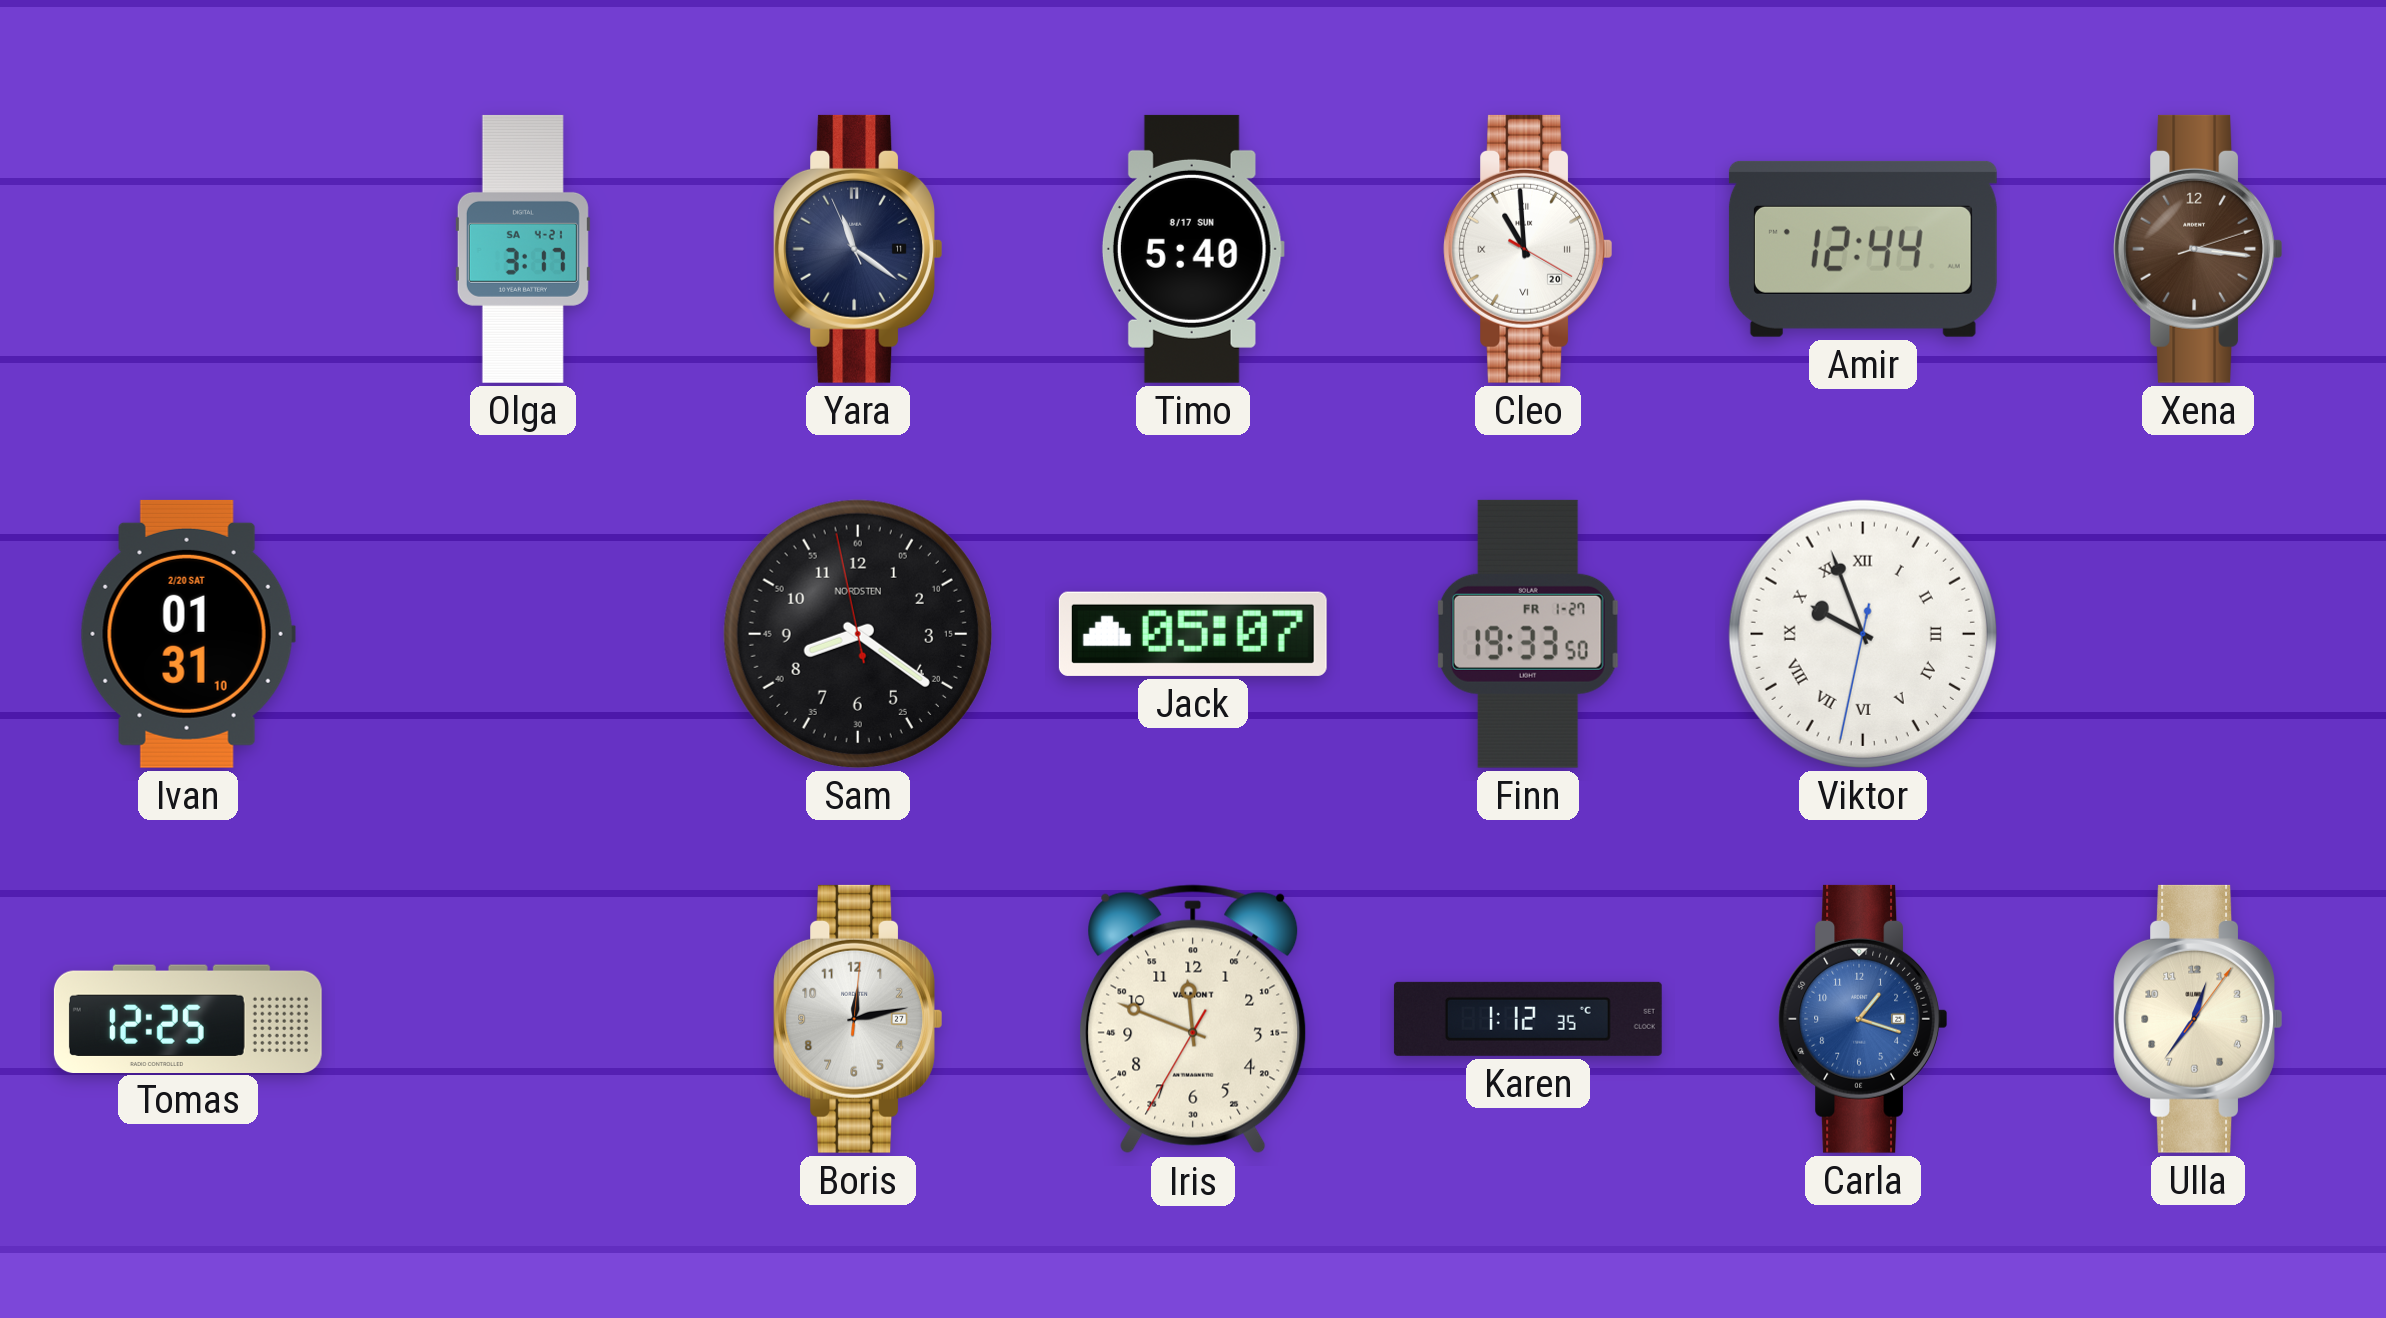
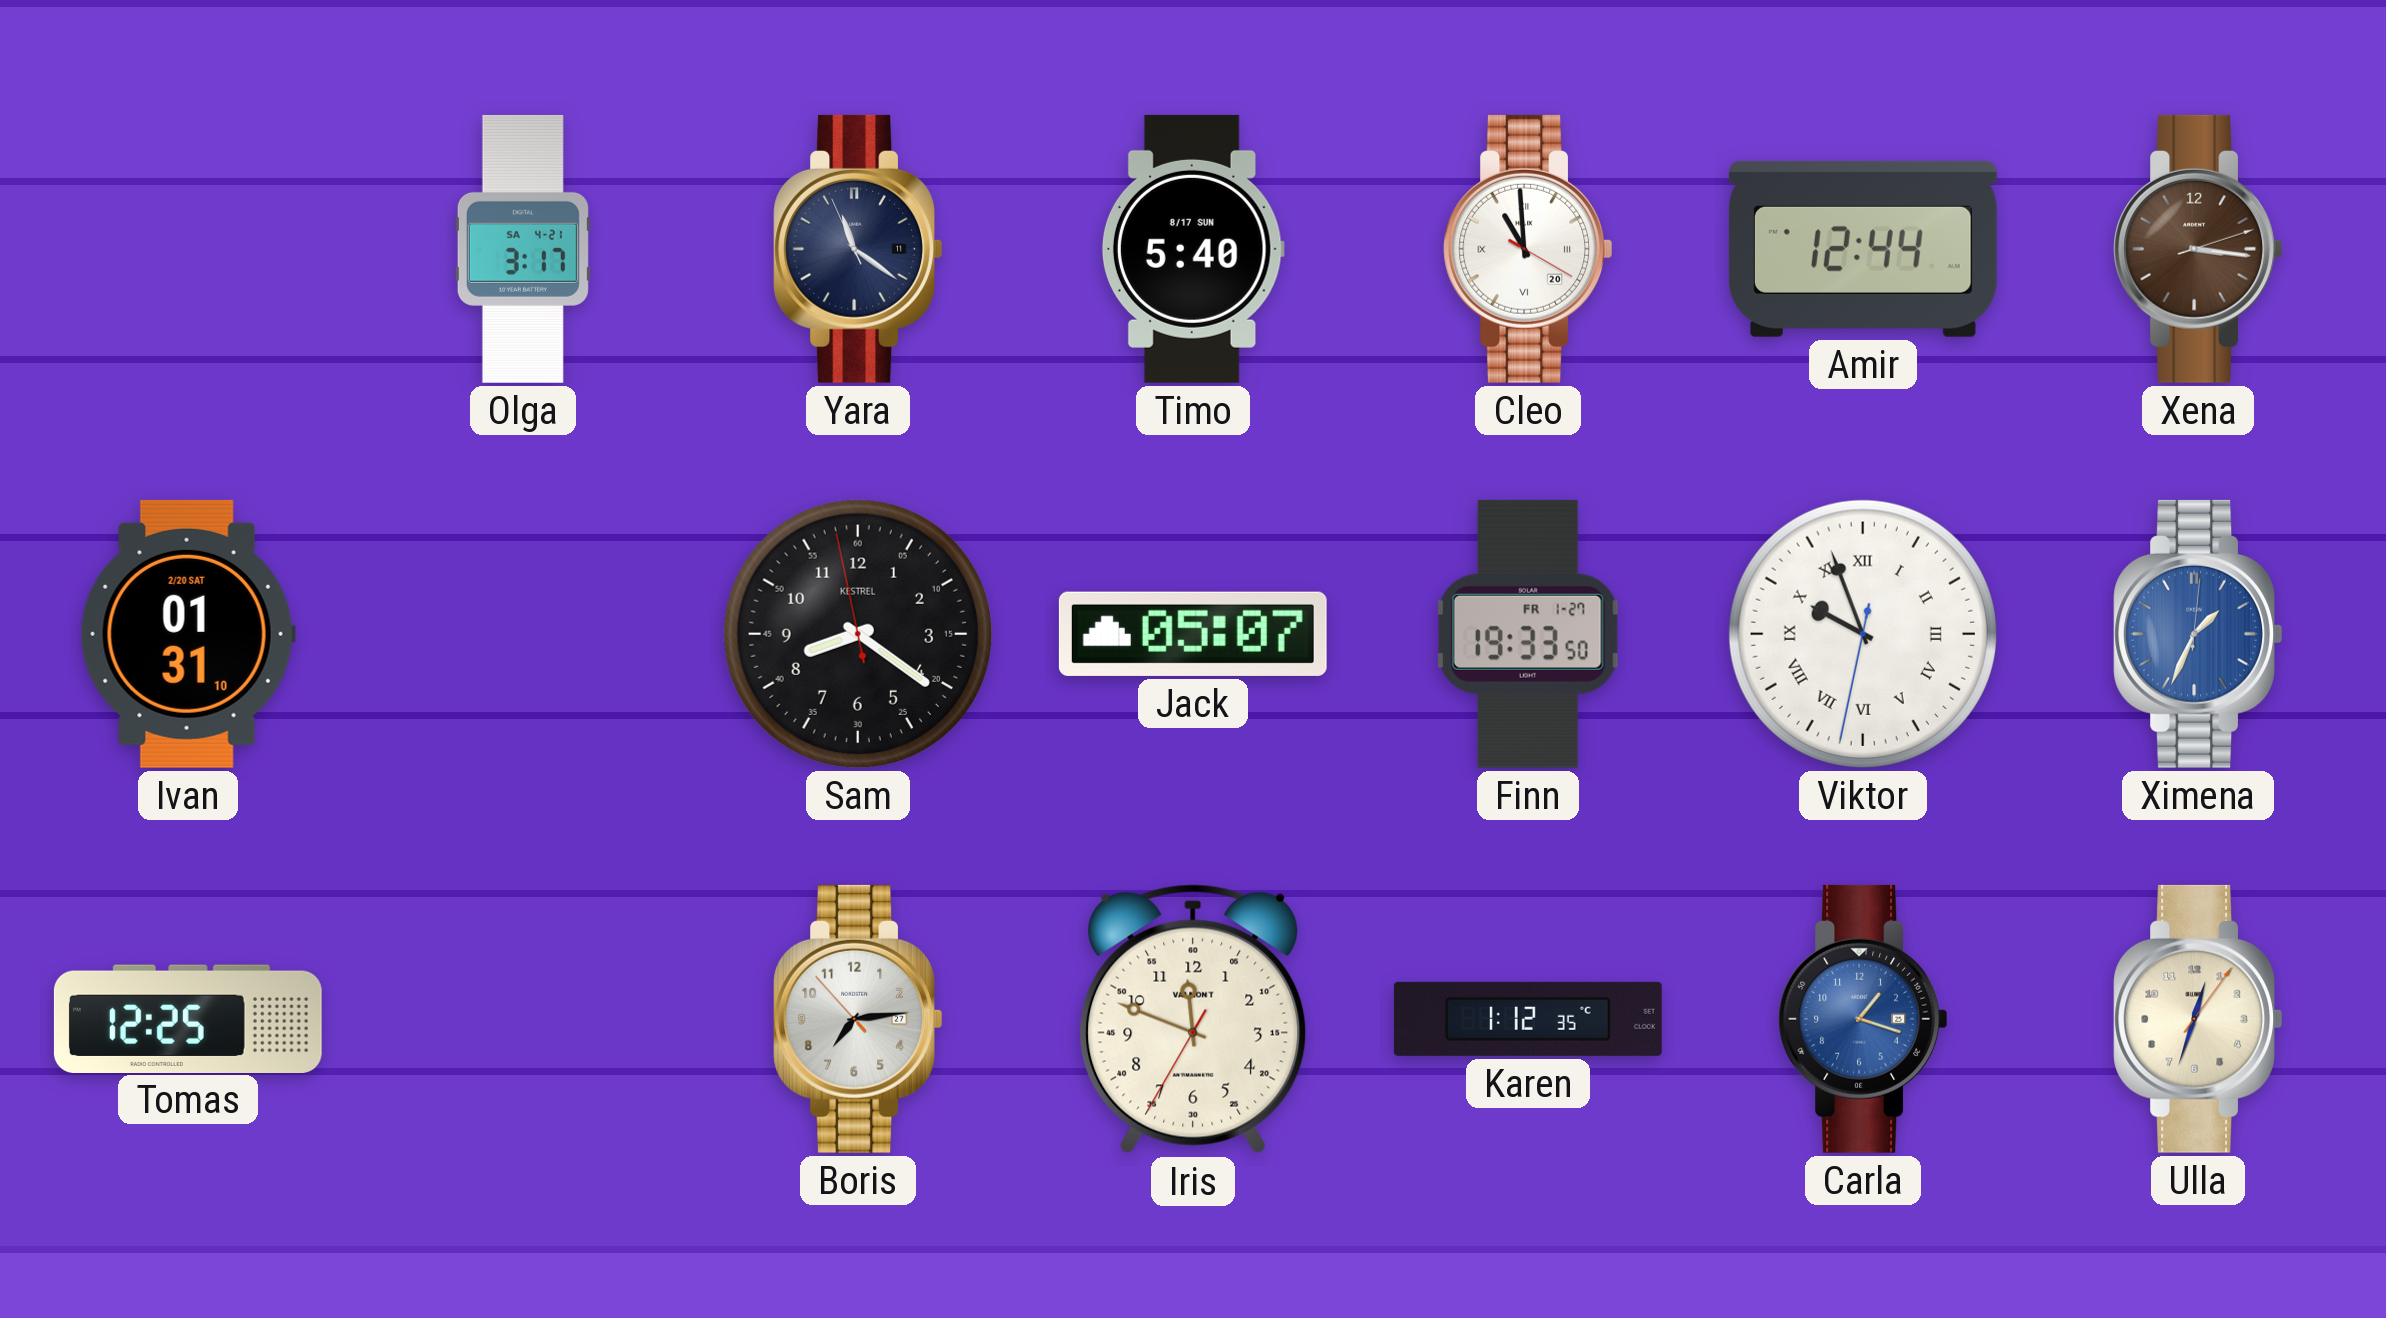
Sam brand: NORDSTEN -> KESTREL
Ximena: none -> 1:34
Boris: 12:13 -> 7:13
Ulla: 12:36 -> 12:33
